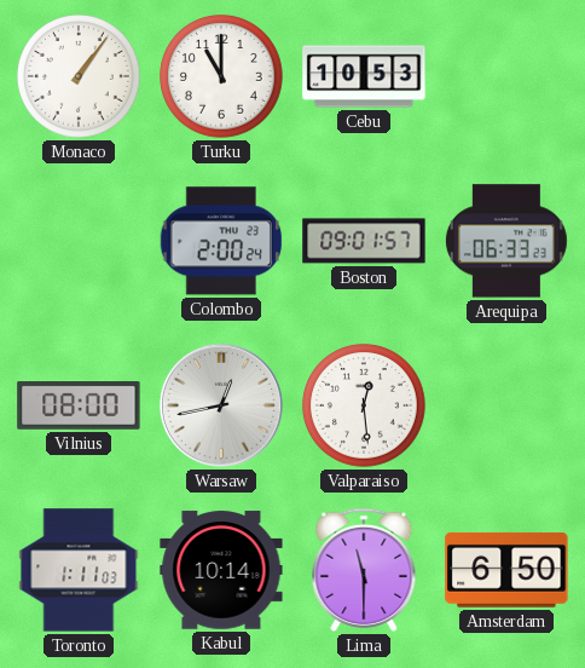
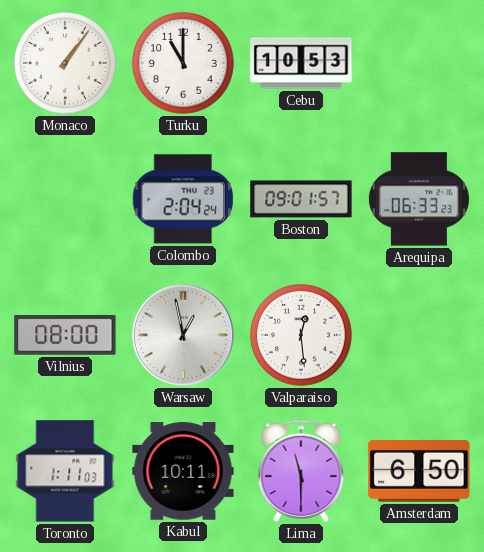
Colombo: 2:00 -> 2:04
Warsaw: 12:43 -> 12:58
Kabul: 10:14 -> 10:11
